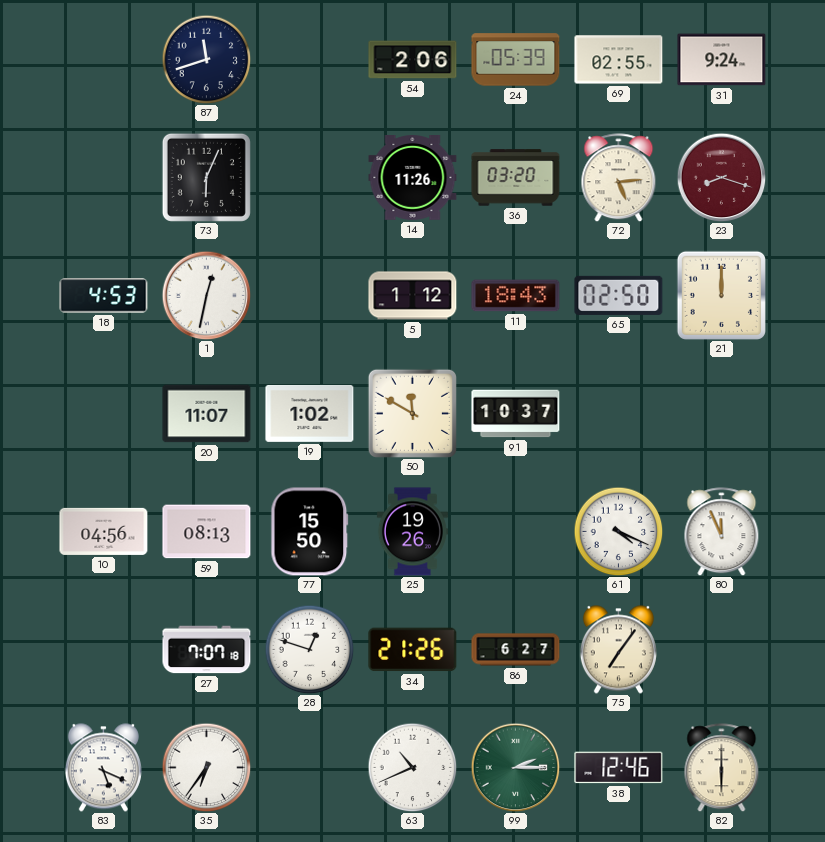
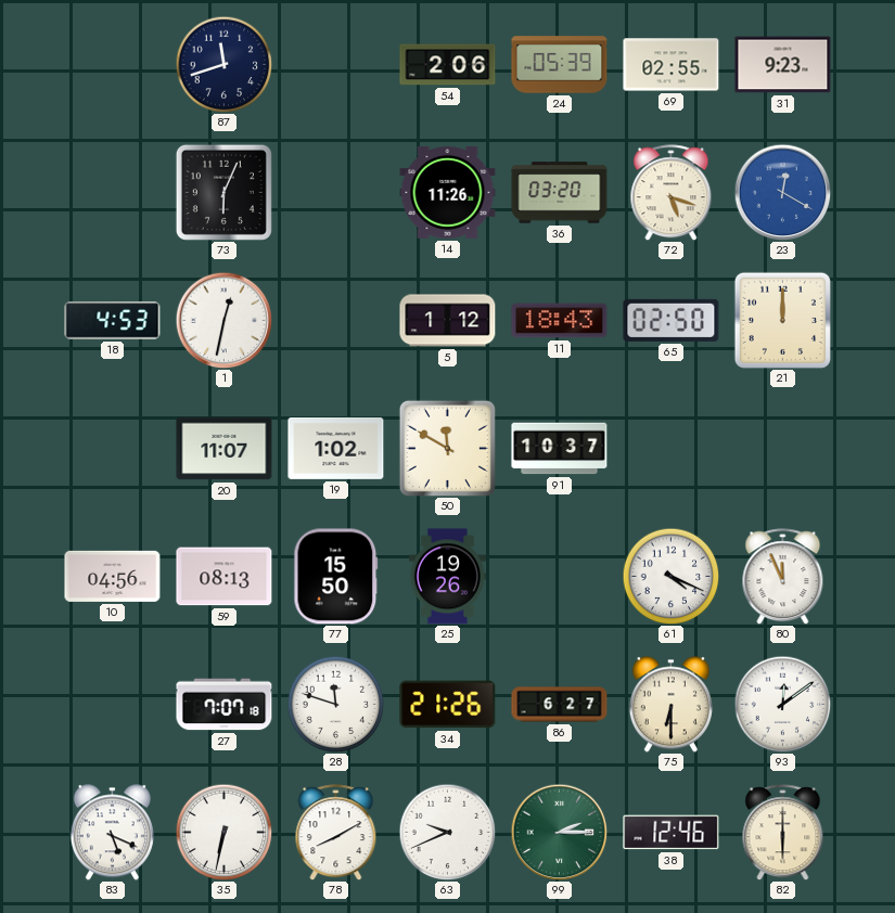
31: 9:24 -> 9:23
72: 5:14 -> 5:18
23: 8:18 -> 12:20
23 dial: burgundy -> blue
28: 12:48 -> 11:48
75: 7:06 -> 6:30
93: none -> 12:09
35: 6:36 -> 6:32
78: none -> 8:10
63: 10:41 -> 9:41
